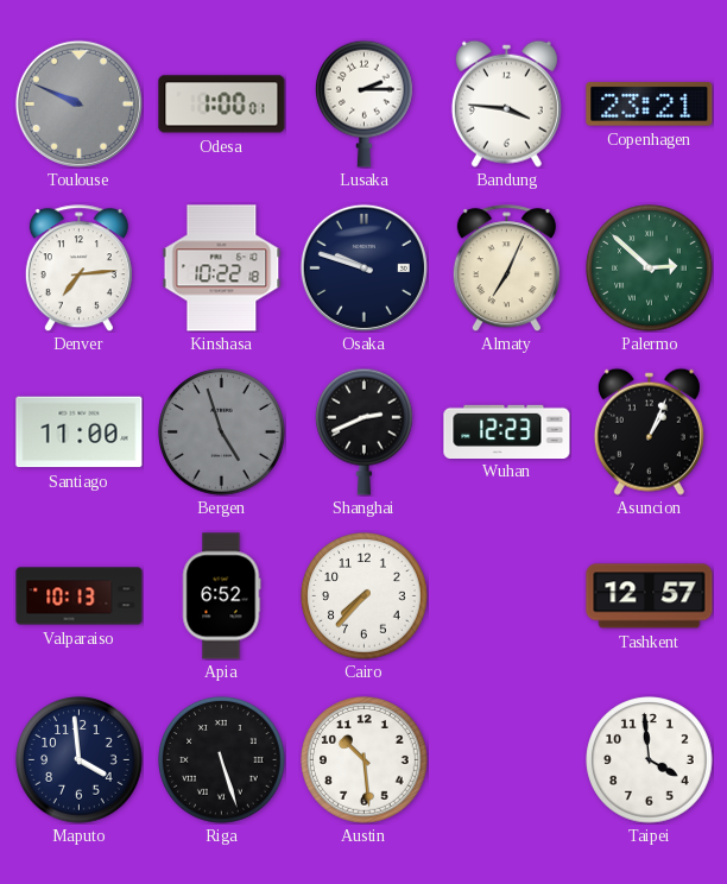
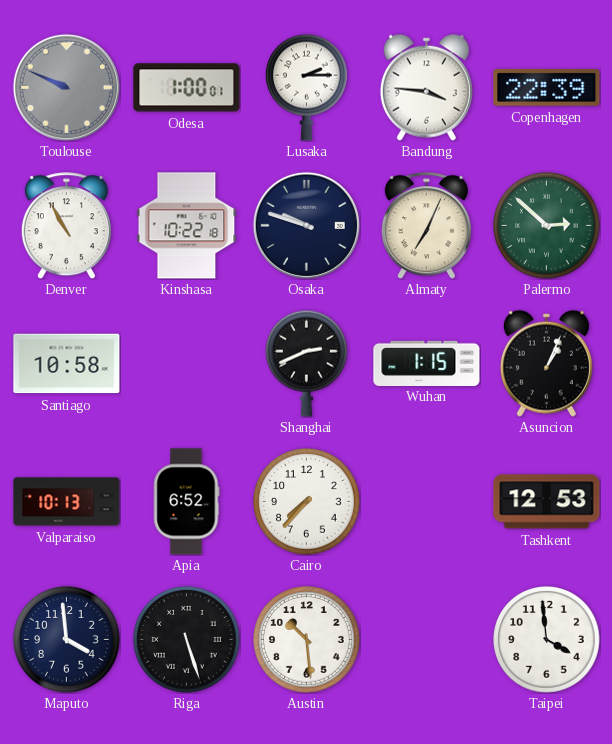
Copenhagen: 23:21 -> 22:39
Denver: 7:14 -> 10:55
Santiago: 11:00 -> 10:58
Bergen: 4:57 -> none
Wuhan: 12:23 -> 1:15
Tashkent: 12:57 -> 12:53
